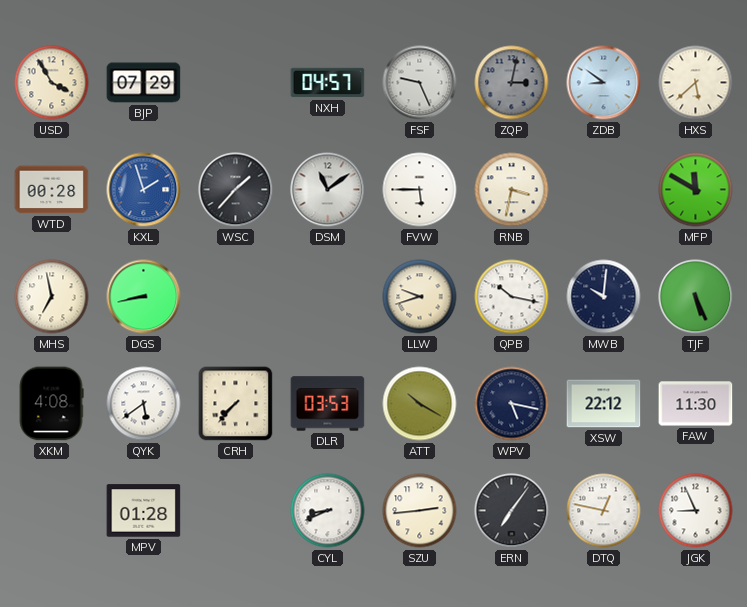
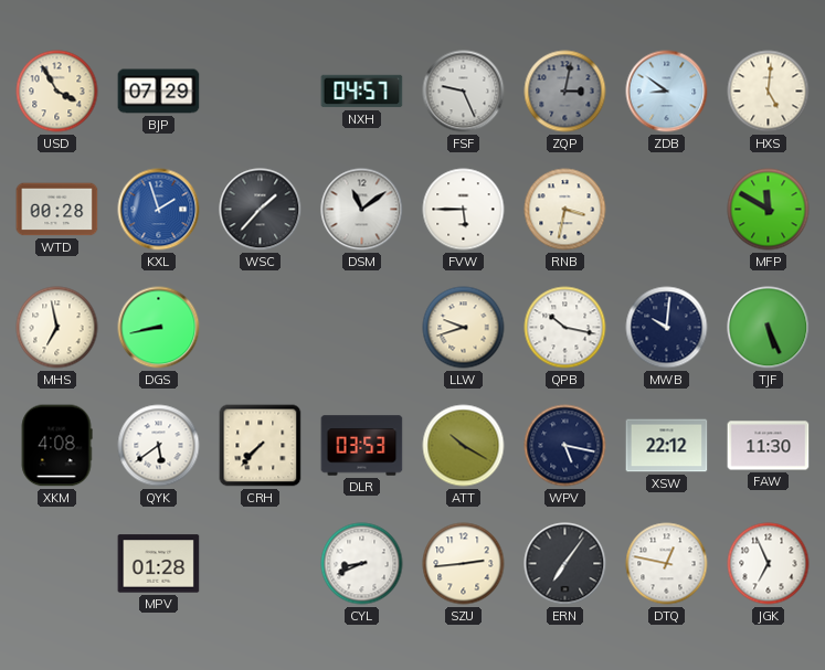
HXS: 5:38 -> 5:01
JGK: 8:56 -> 6:56
